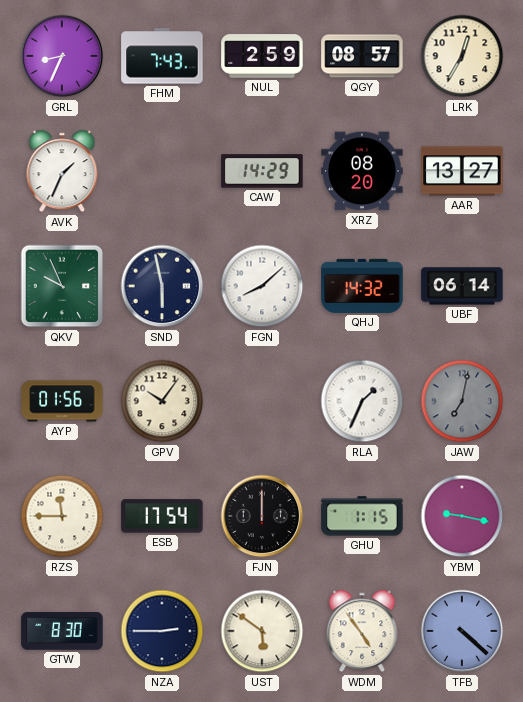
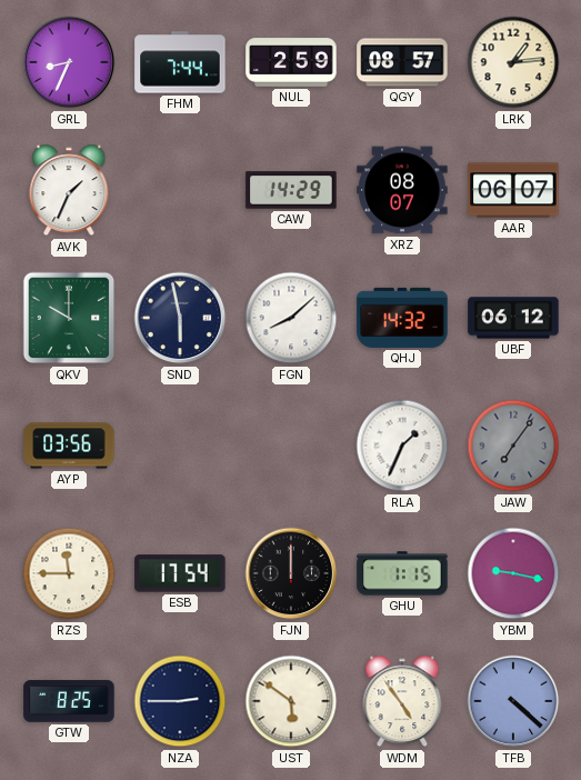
FHM: 7:43 -> 7:44
LRK: 12:35 -> 1:14
XRZ: 08:20 -> 08:07
AAR: 13:27 -> 06:07
QKV: 9:56 -> 10:00
UBF: 06:14 -> 06:12
AYP: 01:56 -> 03:56
GPV: 10:06 -> none
JAW: 7:02 -> 7:06
GTW: 8:30 -> 8:25
